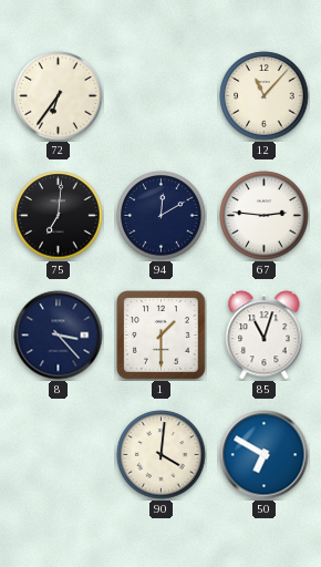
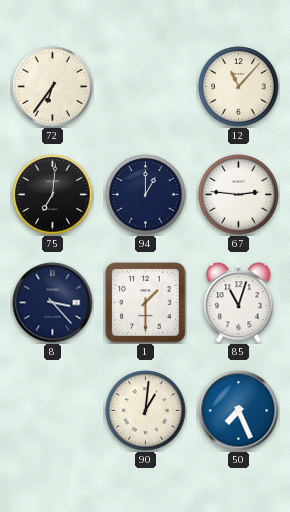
94: 12:10 -> 1:00
90: 4:01 -> 1:01
50: 6:50 -> 7:26
